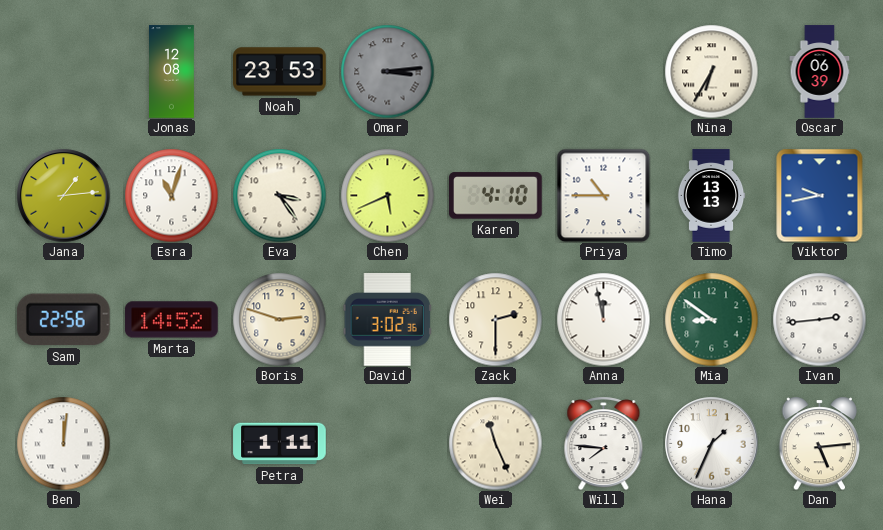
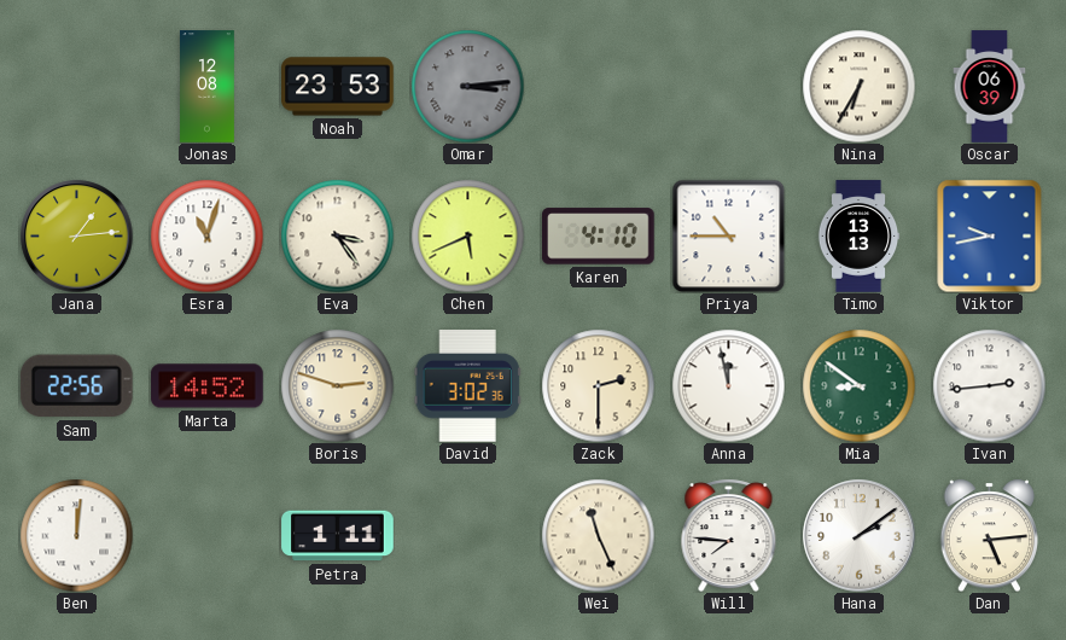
Hana: 1:34 -> 2:09
